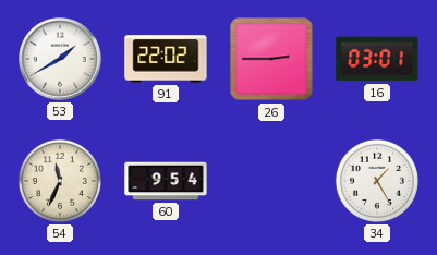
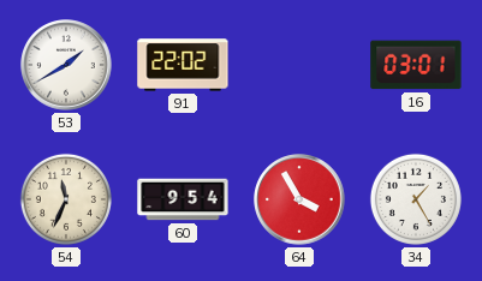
26: 2:45 -> none
64: none -> 3:55
